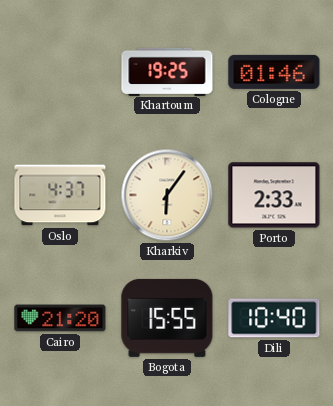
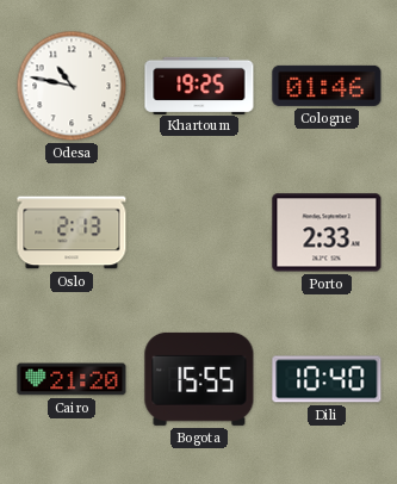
Odesa: none -> 10:47
Oslo: 4:37 -> 2:13
Kharkiv: 6:06 -> none
